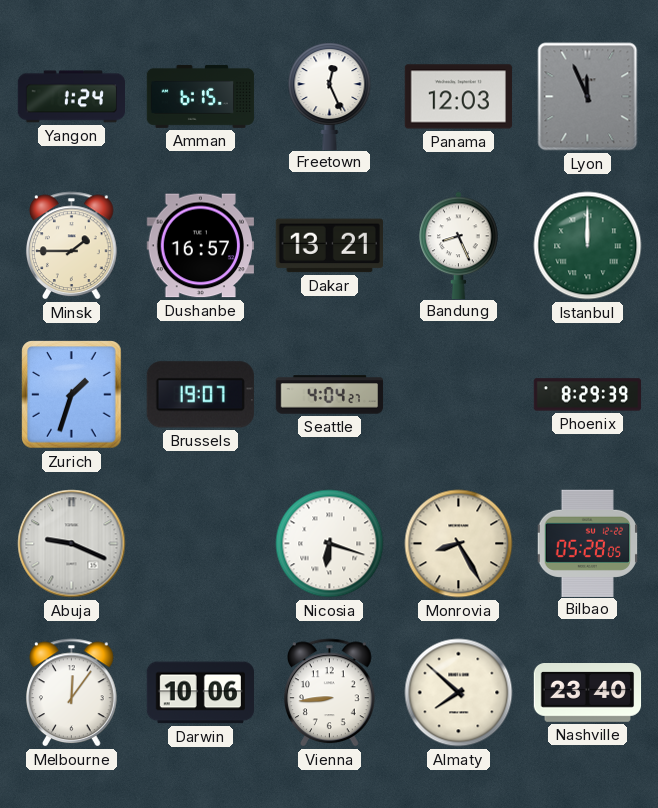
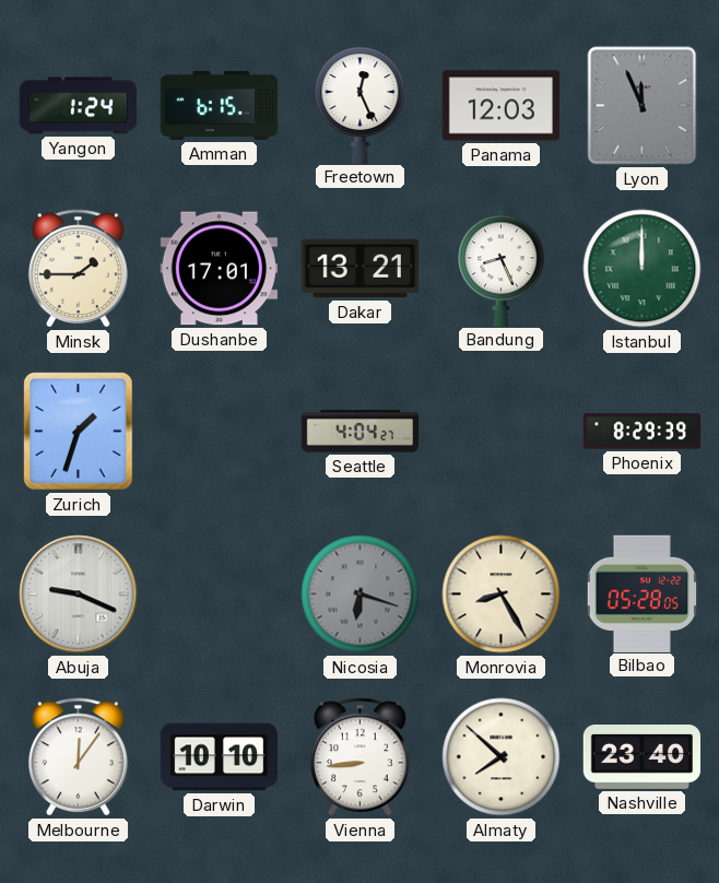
Dushanbe: 16:57 -> 17:01
Brussels: 19:07 -> none
Nicosia dial: white -> grey
Darwin: 10:06 -> 10:10
